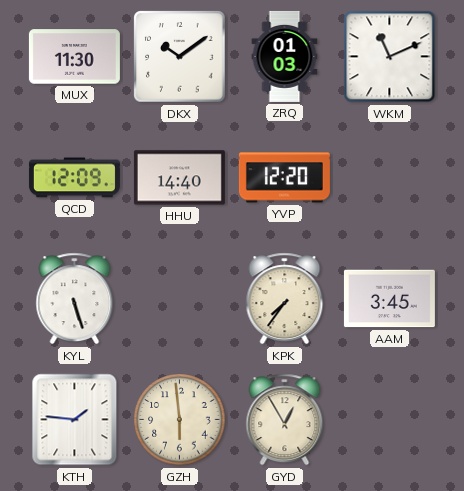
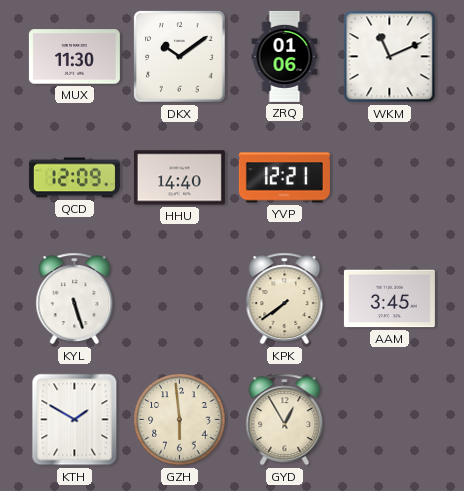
ZRQ: 01:03 -> 01:06
YVP: 12:20 -> 12:21
KPK: 7:36 -> 7:39
KTH: 1:46 -> 1:50
